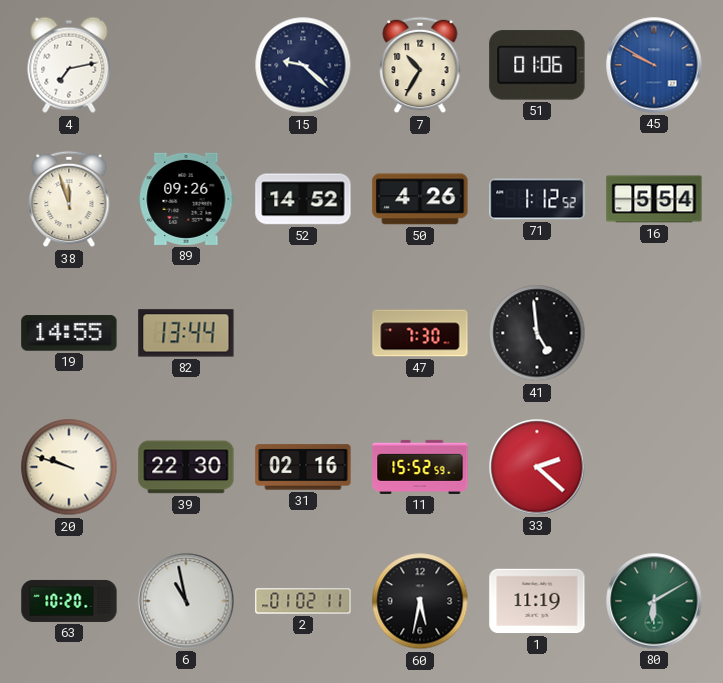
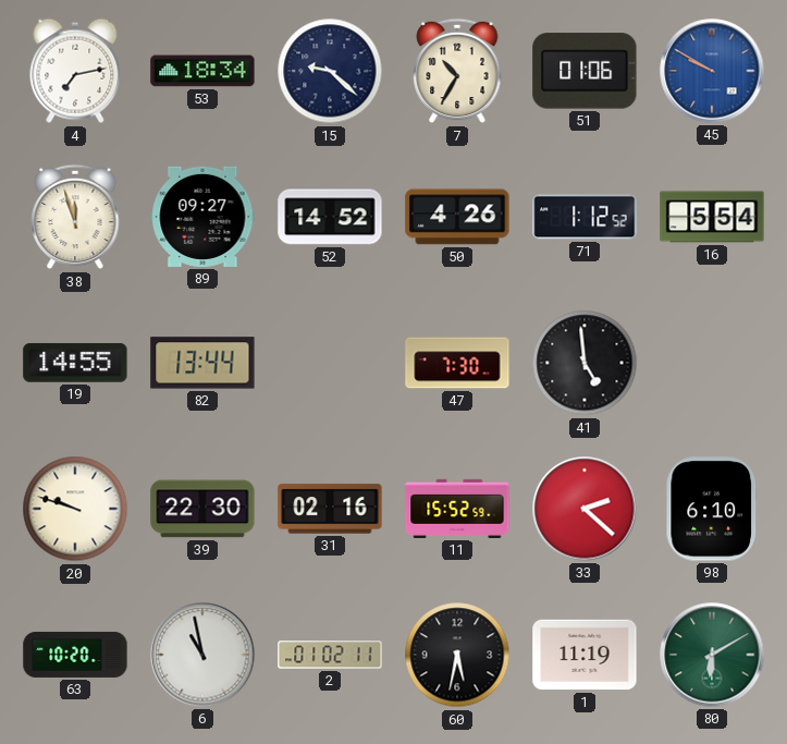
53: none -> 18:34
89: 09:26 -> 09:27
98: none -> 6:10
